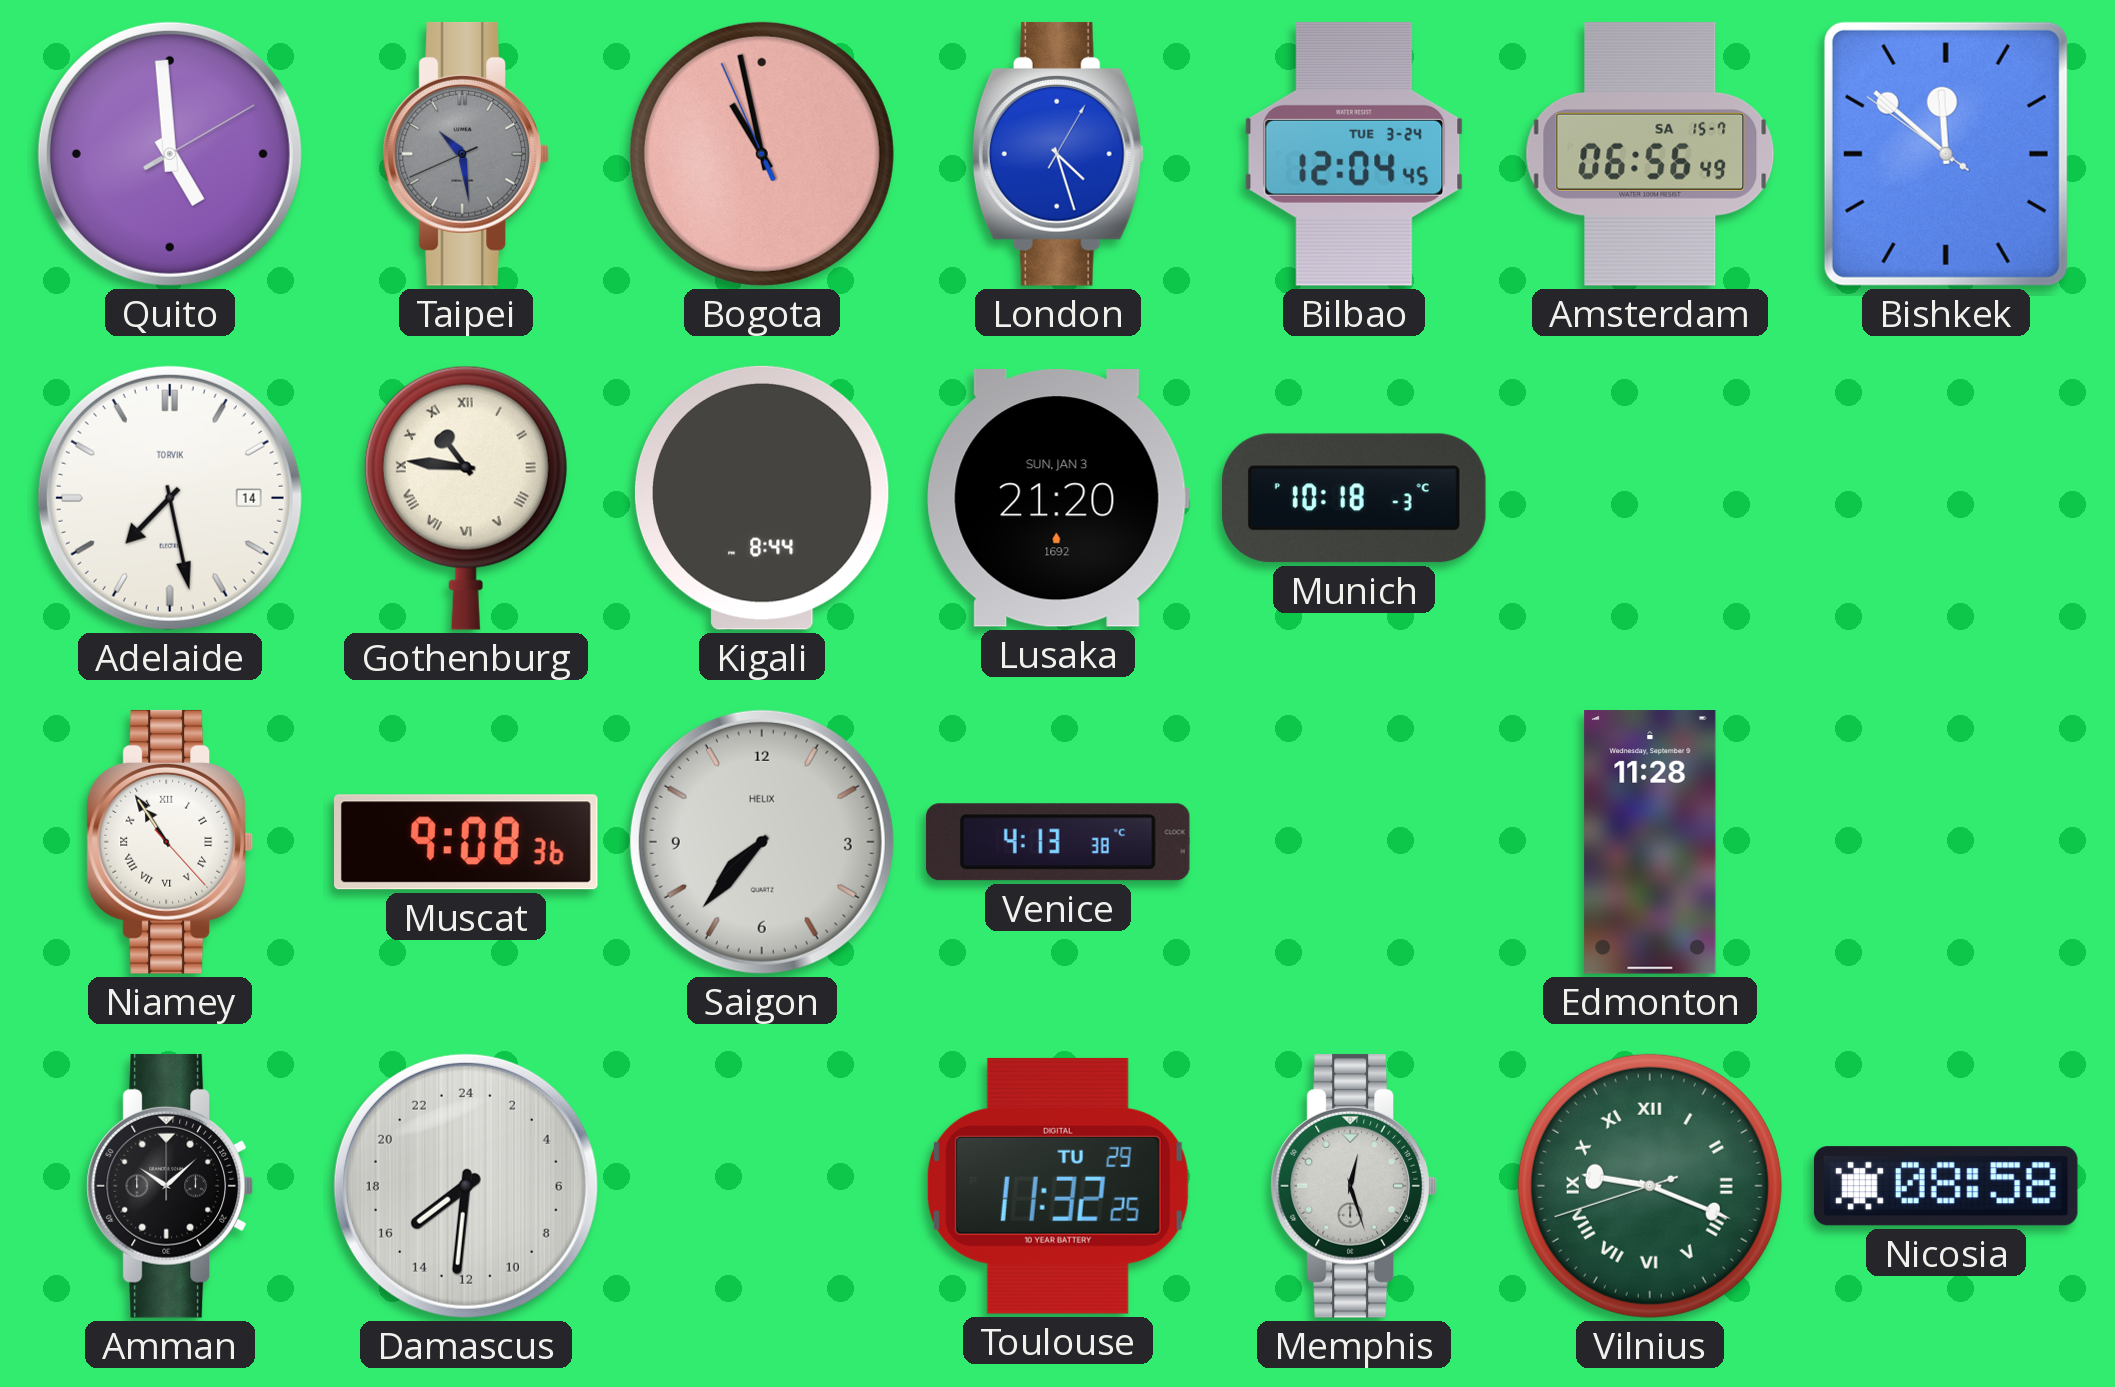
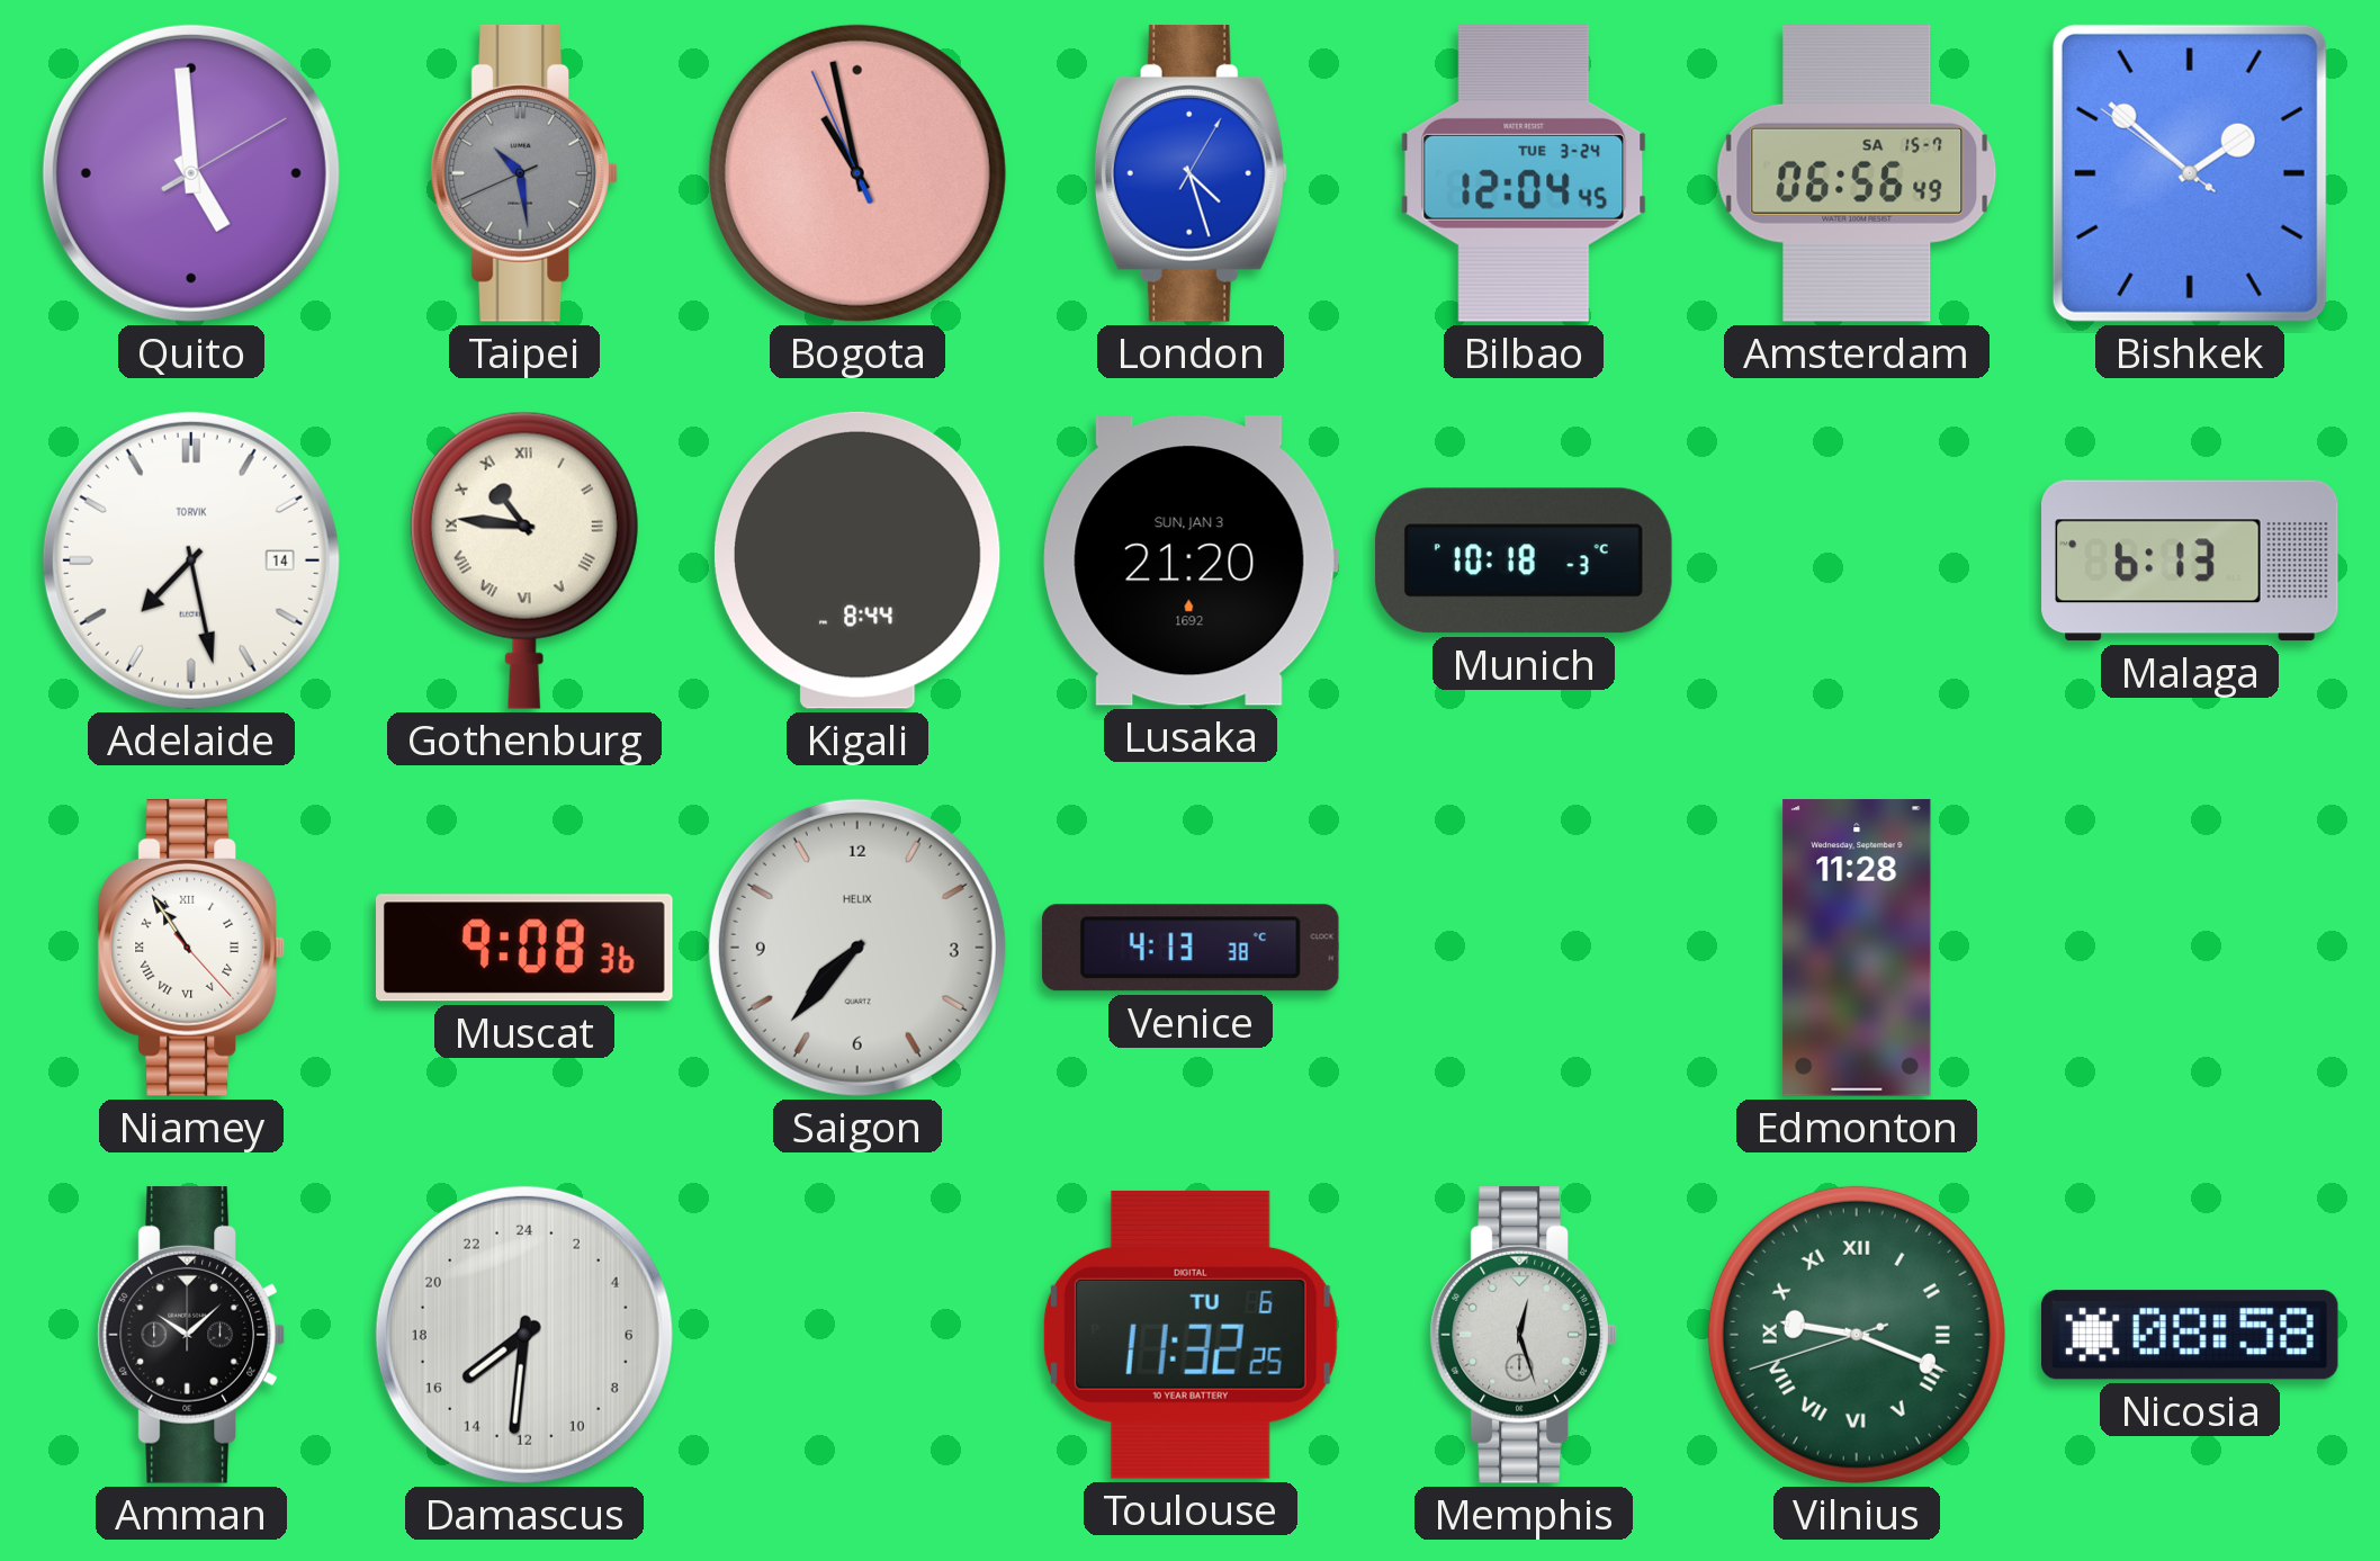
Bishkek: 11:51 -> 1:51
Malaga: none -> 6:13
Toulouse date: TU 29 -> TU 6
